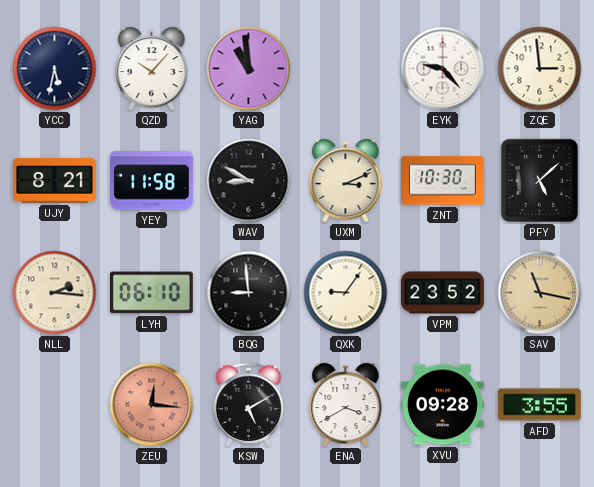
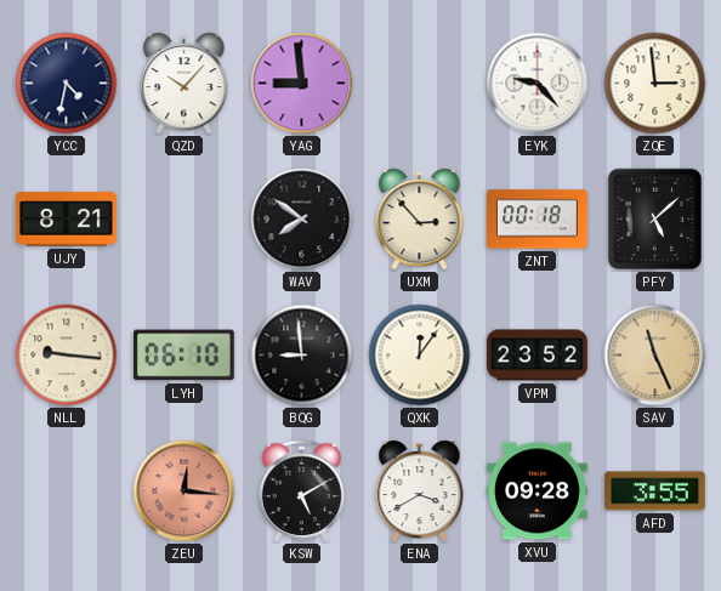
YCC: 5:32 -> 4:32
YAG: 10:59 -> 8:59
YEY: 11:58 -> none
WAV: 8:50 -> 7:51
UXM: 3:11 -> 2:53
ZNT: 10:30 -> 00:18
NLL: 2:16 -> 9:16
QXK: 9:06 -> 12:06
SAV: 11:17 -> 11:26
